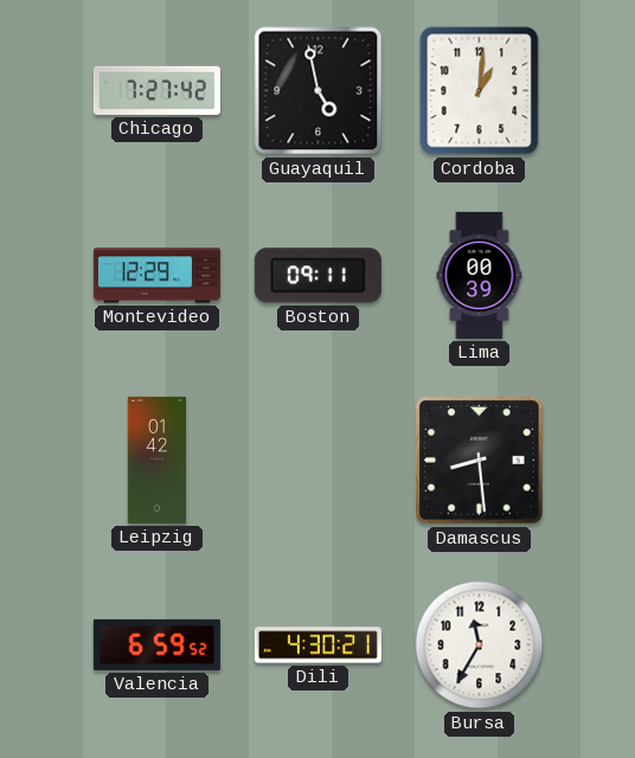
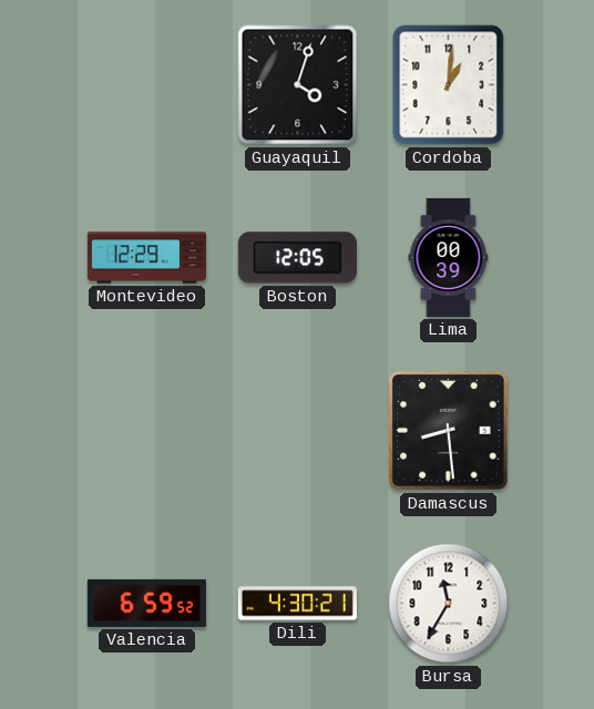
Chicago: 7:27 -> none
Guayaquil: 4:58 -> 4:03
Boston: 09:11 -> 12:05
Leipzig: 01:42 -> none
